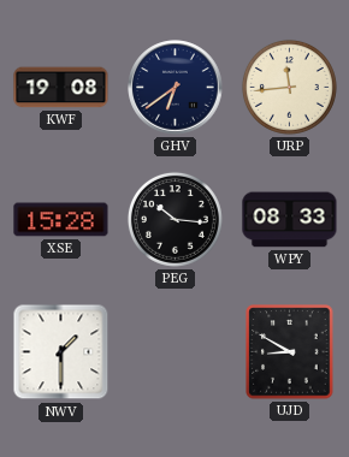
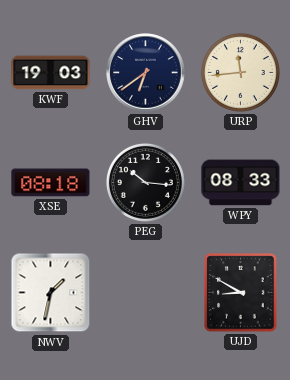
KWF: 19:08 -> 19:03
XSE: 15:28 -> 08:18
NWV: 1:30 -> 1:32
